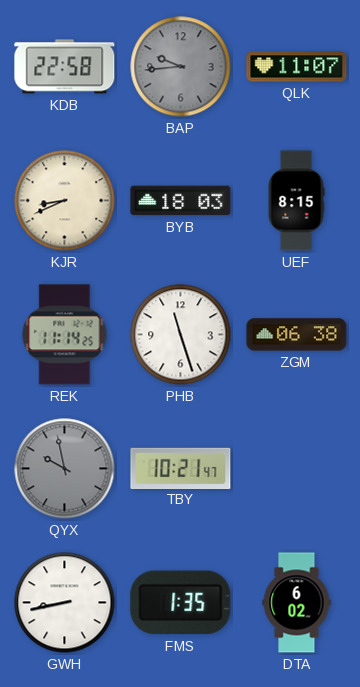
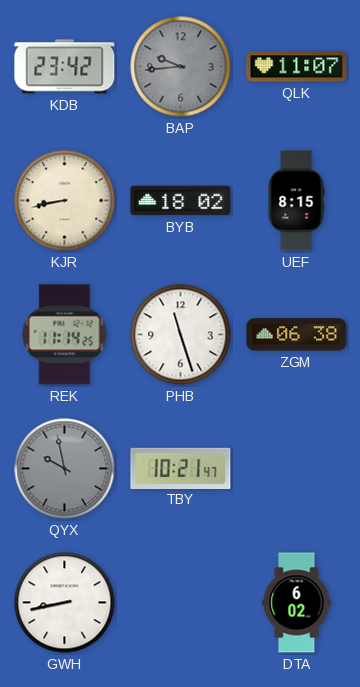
KDB: 22:58 -> 23:42
KJR: 8:41 -> 8:43
BYB: 18:03 -> 18:02
FMS: 1:35 -> none
